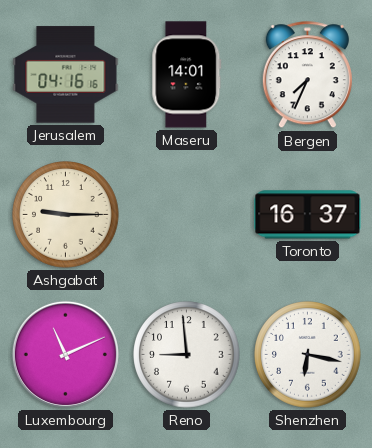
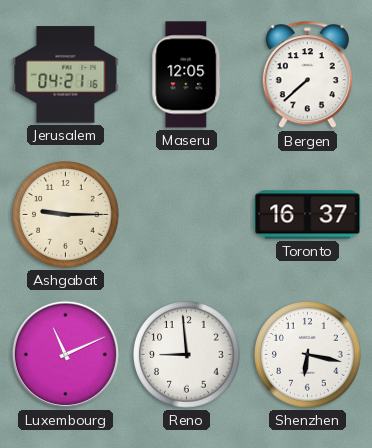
Jerusalem: 04:16 -> 04:21
Maseru: 14:01 -> 12:05
Bergen: 7:34 -> 7:38
